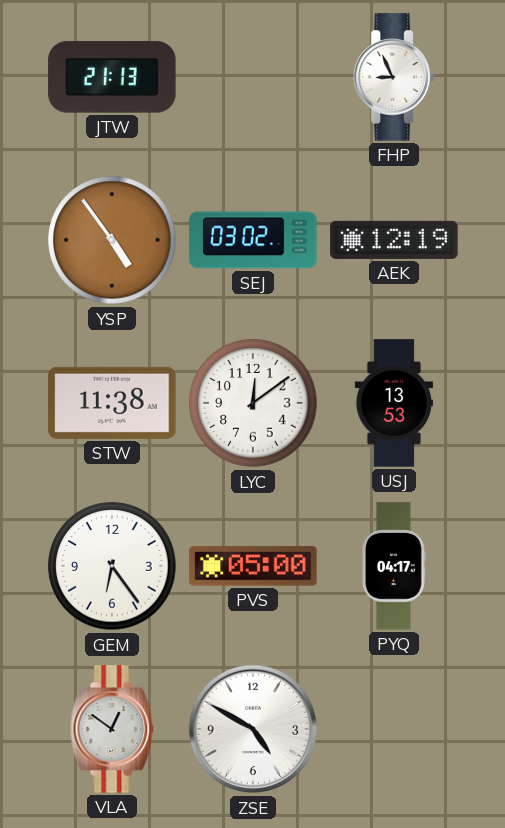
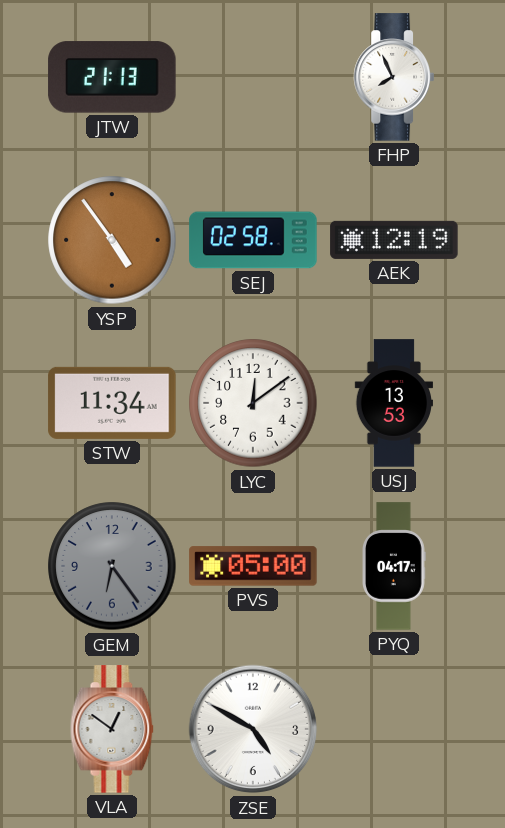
FHP: 8:56 -> 7:56
SEJ: 03:02 -> 02:58
STW: 11:38 -> 11:34
GEM dial: white -> grey
